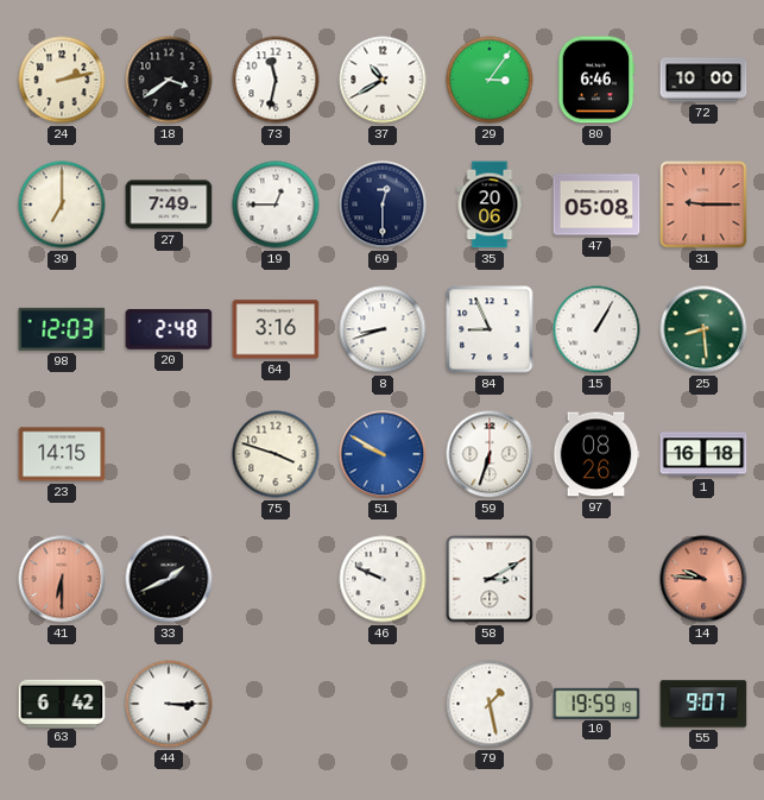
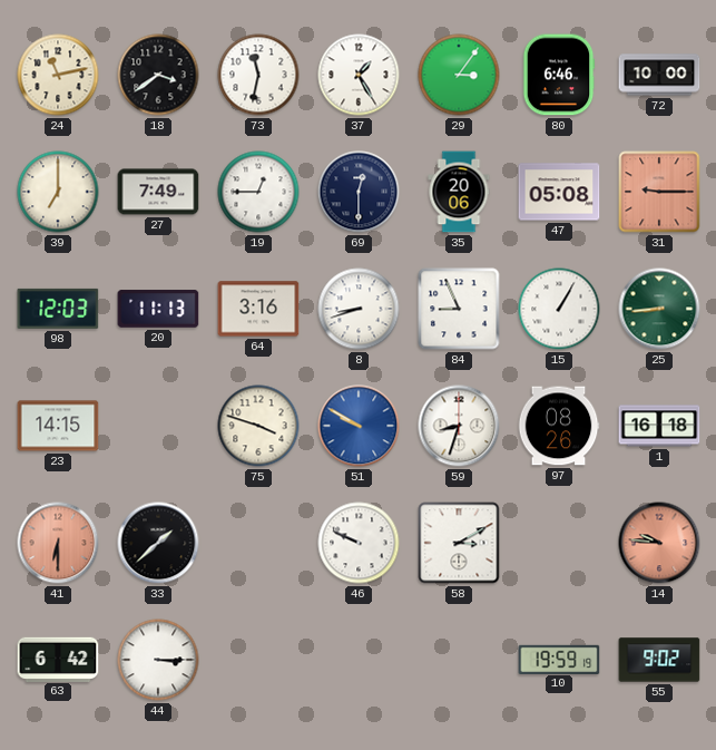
24: 2:13 -> 11:13
37: 10:40 -> 1:25
20: 2:48 -> 11:13
25: 8:29 -> 8:44
59: 6:33 -> 8:33
33: 1:41 -> 1:38
79: 1:28 -> none
55: 9:07 -> 9:02
